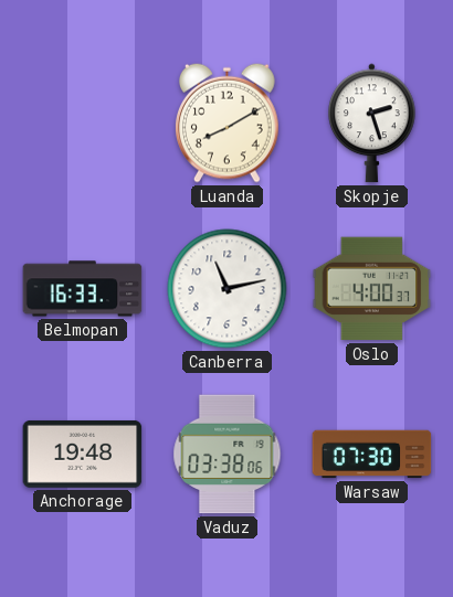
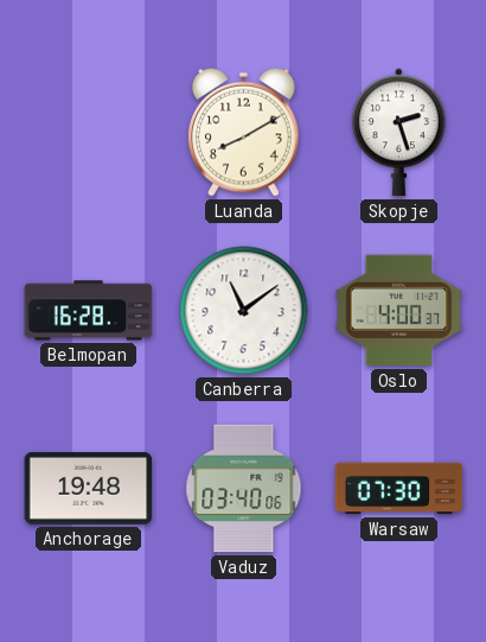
Belmopan: 16:33 -> 16:28
Canberra: 11:13 -> 11:09
Vaduz: 03:38 -> 03:40
